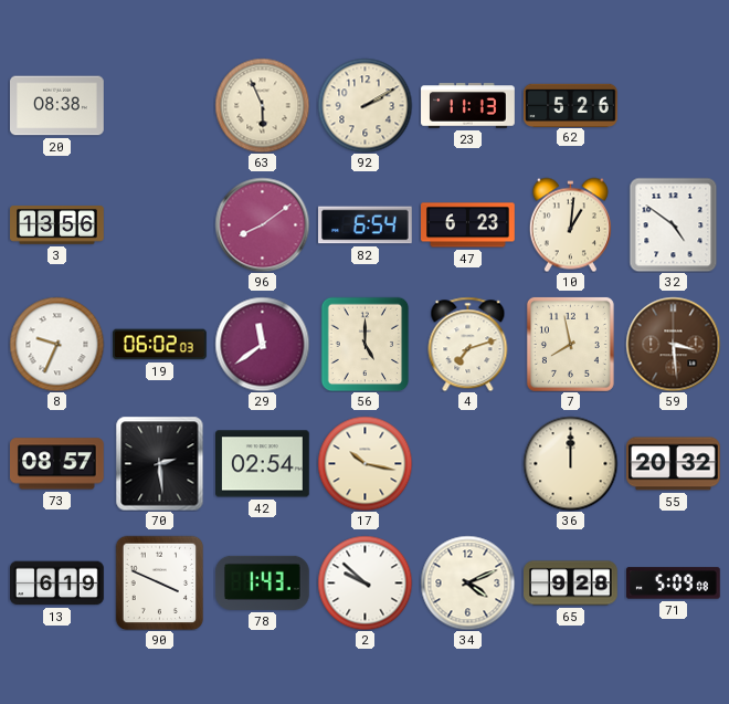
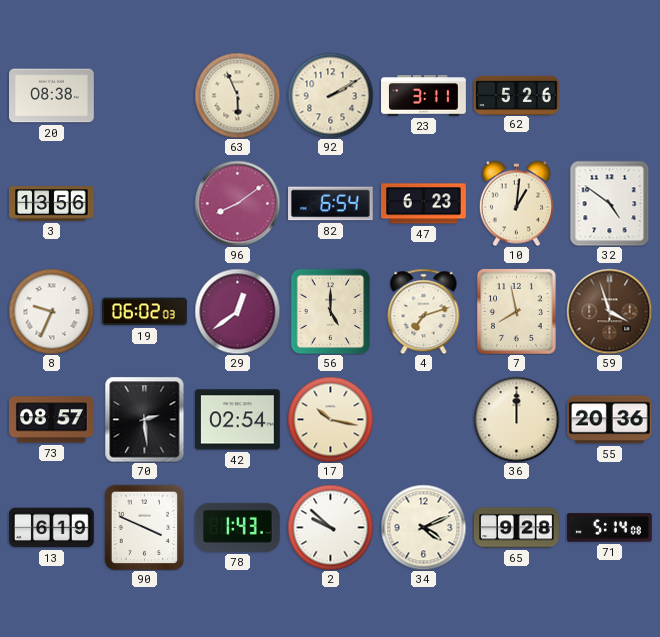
23: 11:13 -> 3:11
29: 11:39 -> 12:39
59: 3:29 -> 3:57
55: 20:32 -> 20:36
71: 5:09 -> 5:14
